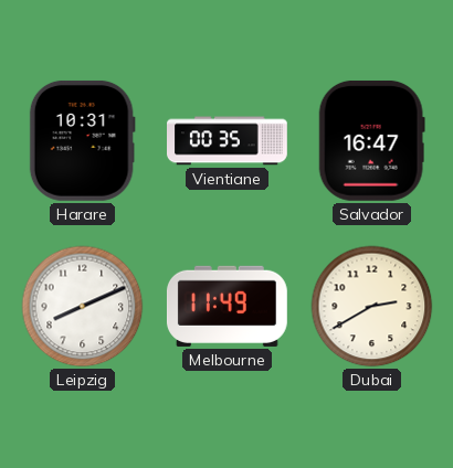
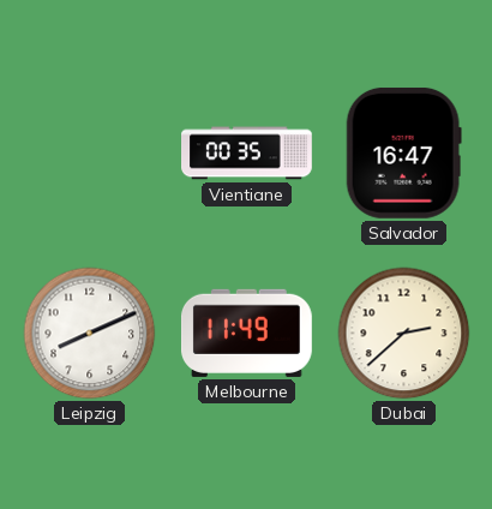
Harare: 10:31 -> none
Dubai: 2:40 -> 2:38
